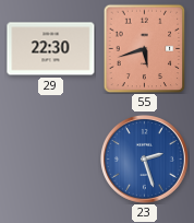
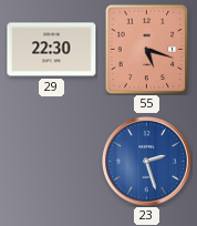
55: 5:42 -> 5:18
